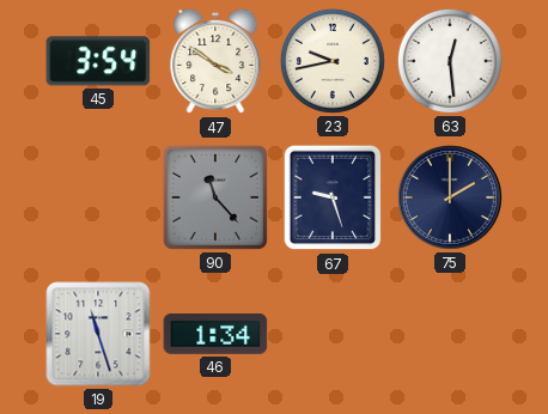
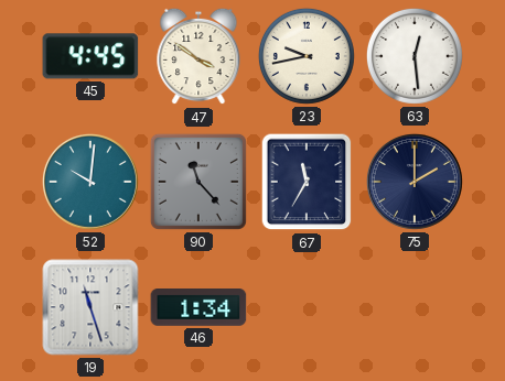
45: 3:54 -> 4:45
52: none -> 10:01
67: 9:27 -> 11:35
